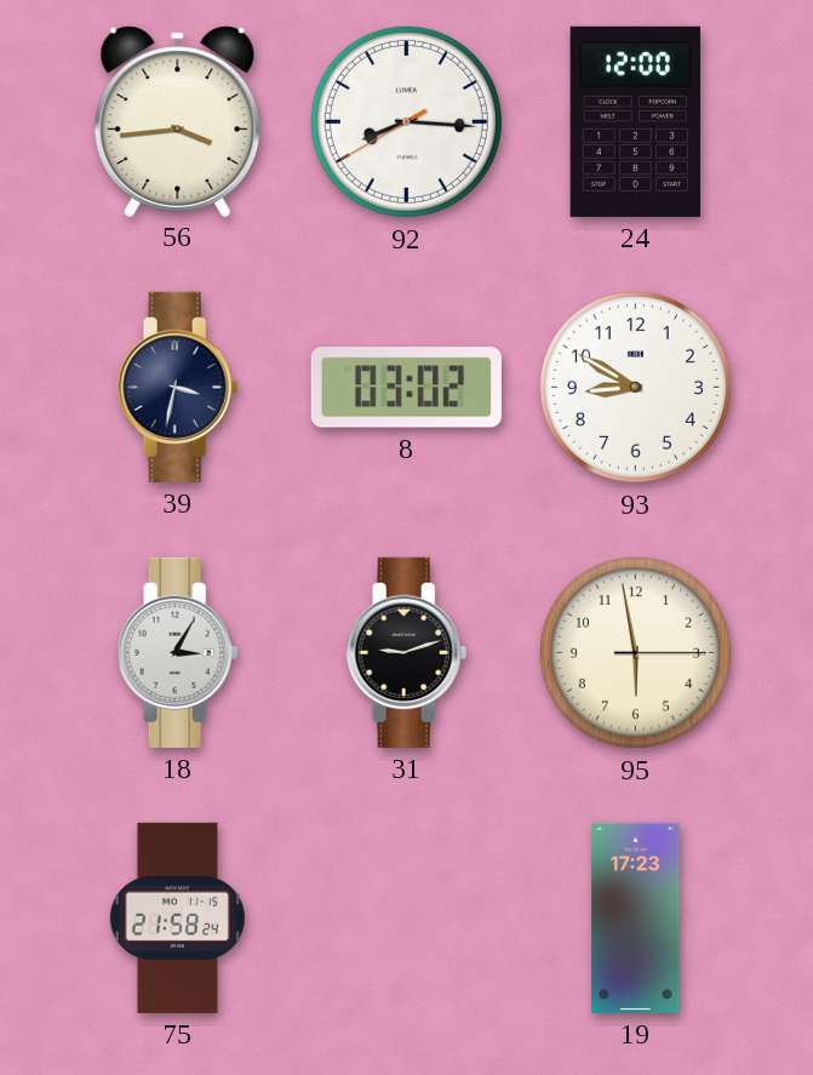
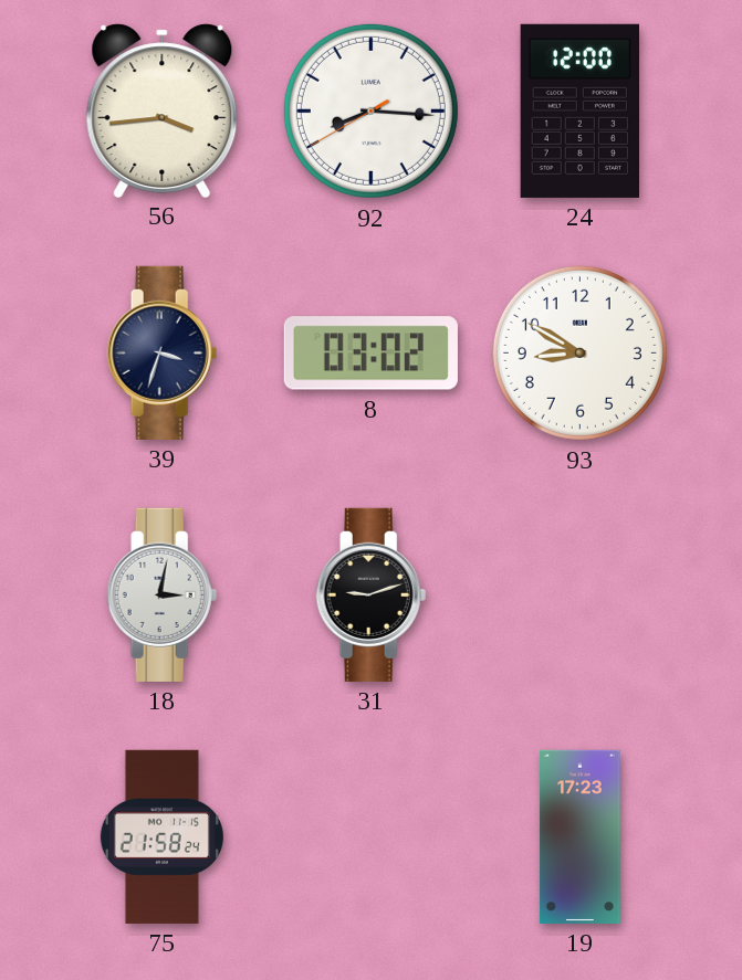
39: 3:32 -> 3:33
18: 3:05 -> 3:02
95: 5:58 -> none
